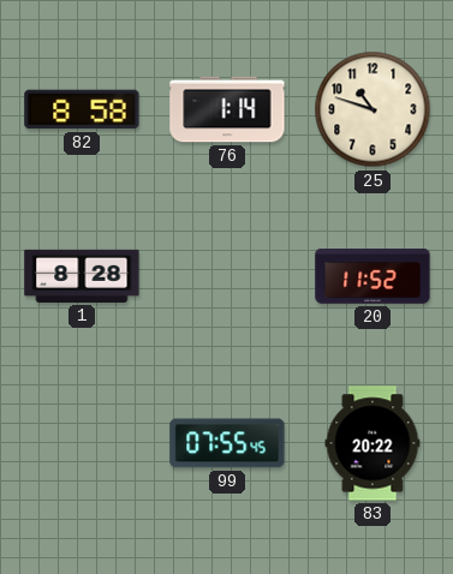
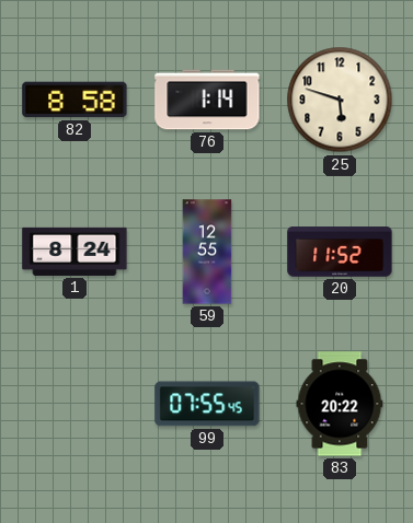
25: 10:48 -> 5:48
1: 8:28 -> 8:24
59: none -> 12:55
